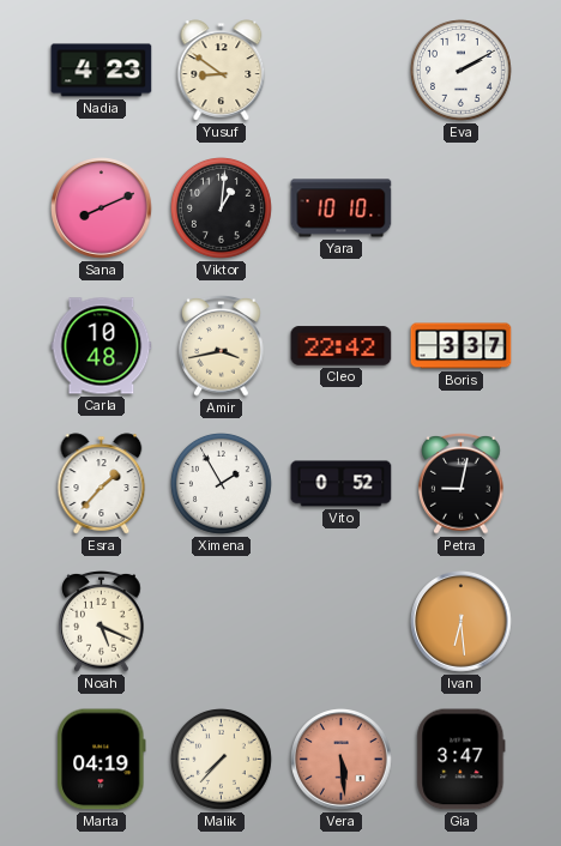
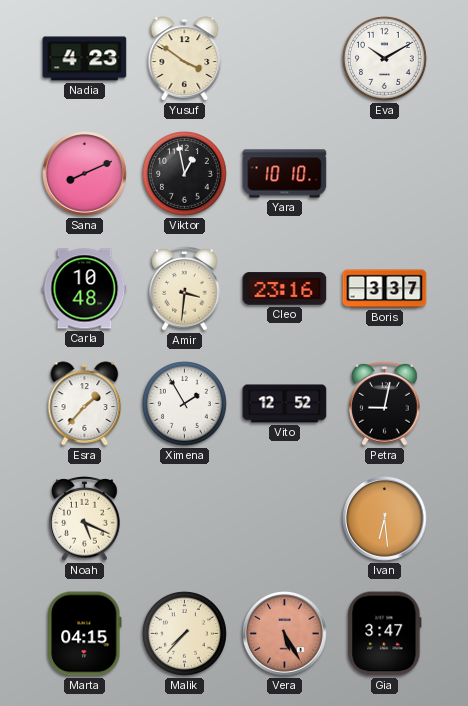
Yusuf: 8:51 -> 3:51
Eva: 2:10 -> 10:10
Viktor: 1:01 -> 12:58
Amir: 3:43 -> 3:31
Cleo: 22:42 -> 23:16
Vito: 0:52 -> 12:52
Marta: 04:19 -> 04:15
Vera: 5:29 -> 5:25
